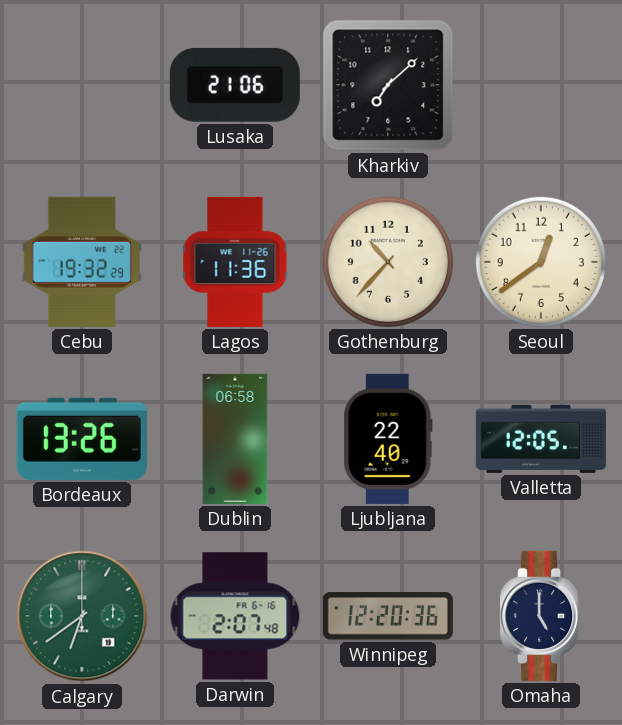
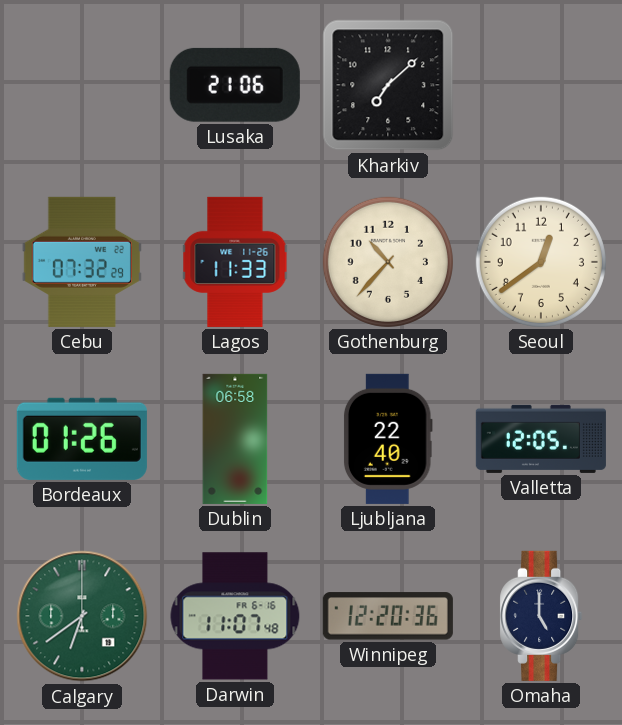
Cebu: 19:32 -> 07:32
Lagos: 11:36 -> 11:33
Bordeaux: 13:26 -> 01:26
Darwin: 2:07 -> 11:07
